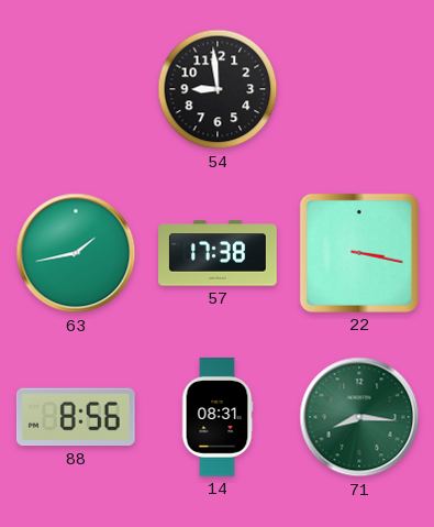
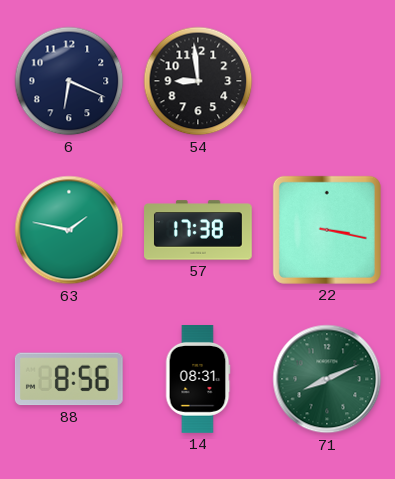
6: none -> 6:19
63: 1:43 -> 1:47
71: 8:16 -> 8:11
